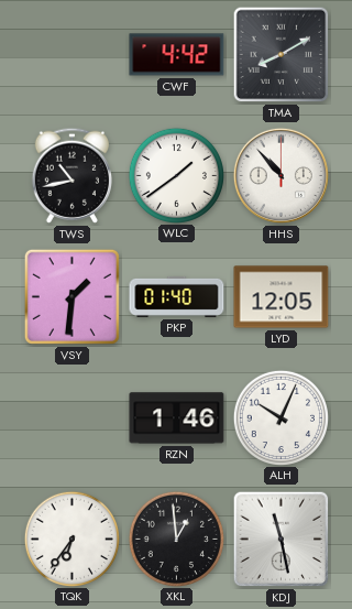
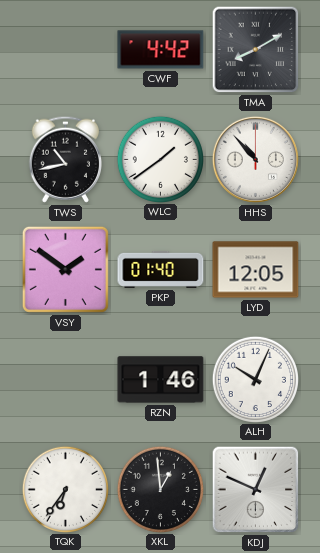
VSY: 1:31 -> 1:51
KDJ: 11:28 -> 12:49
